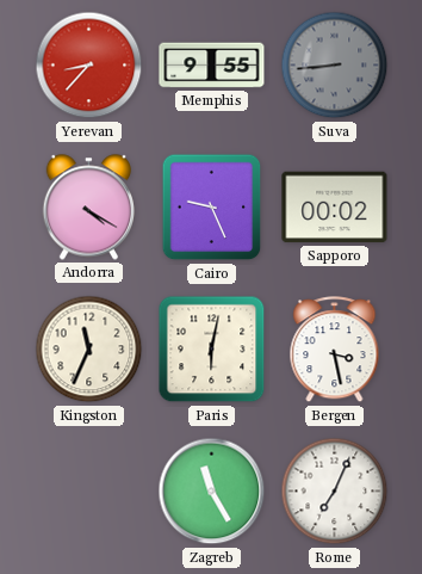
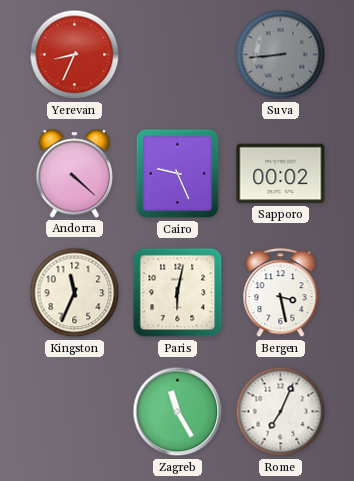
Yerevan: 8:37 -> 8:34
Memphis: 9:55 -> none
Andorra: 4:20 -> 4:22
